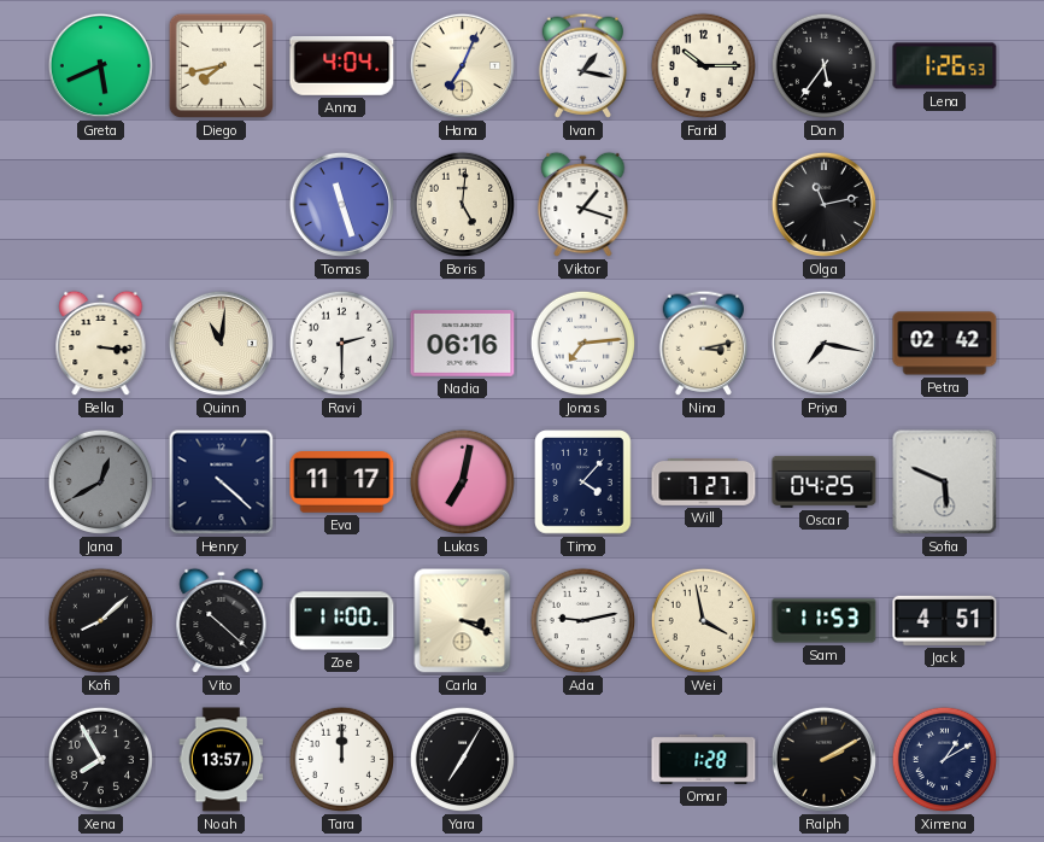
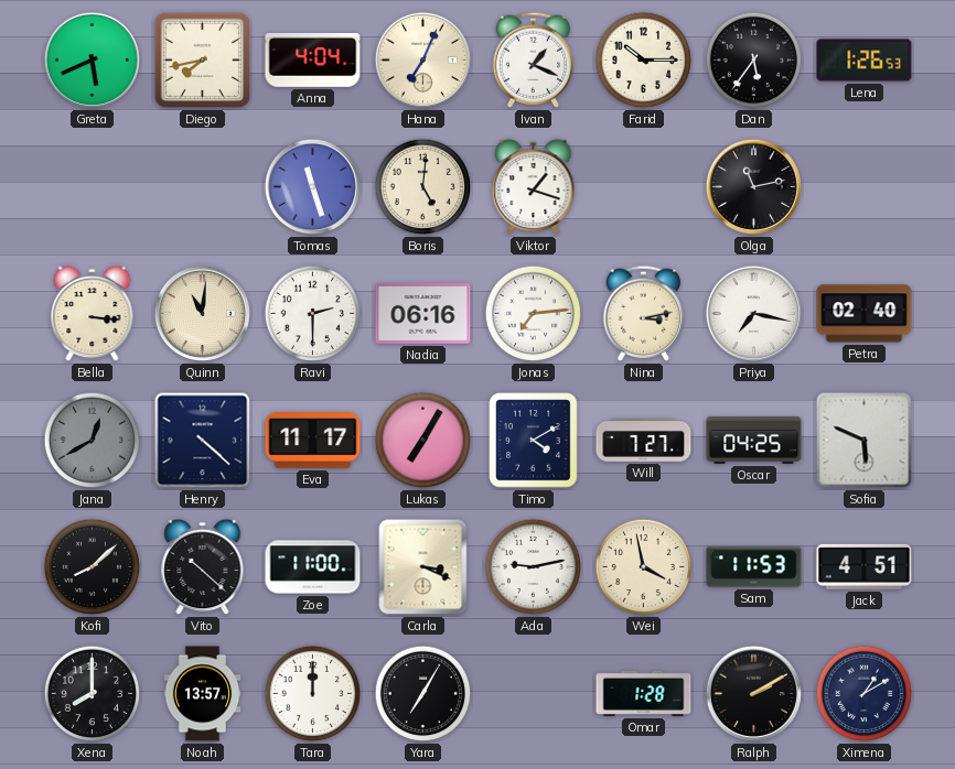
Ivan: 1:17 -> 1:19
Petra: 02:42 -> 02:40
Lukas: 7:02 -> 7:05
Timo: 4:07 -> 4:10
Xena: 7:55 -> 8:00
